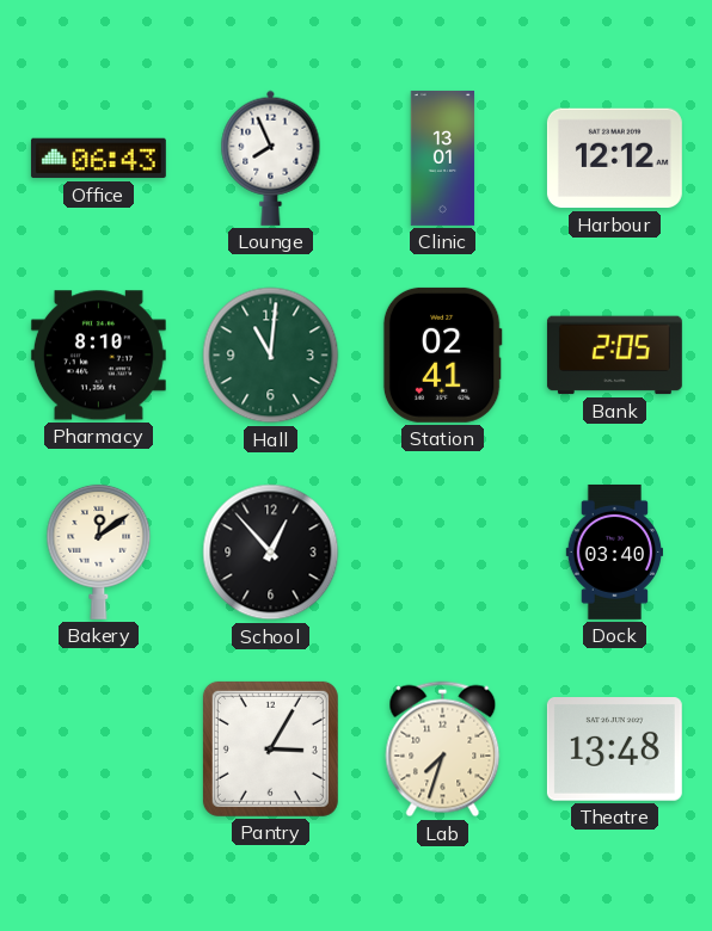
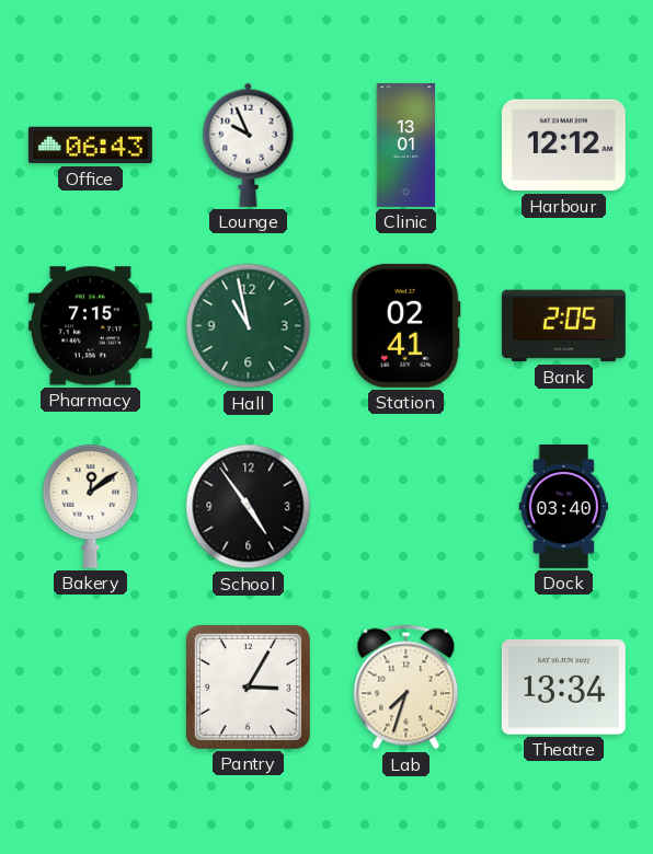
Lounge: 7:56 -> 9:56
Pharmacy: 8:10 -> 7:15
Hall: 11:01 -> 10:58
School: 12:53 -> 4:54
Theatre: 13:48 -> 13:34
